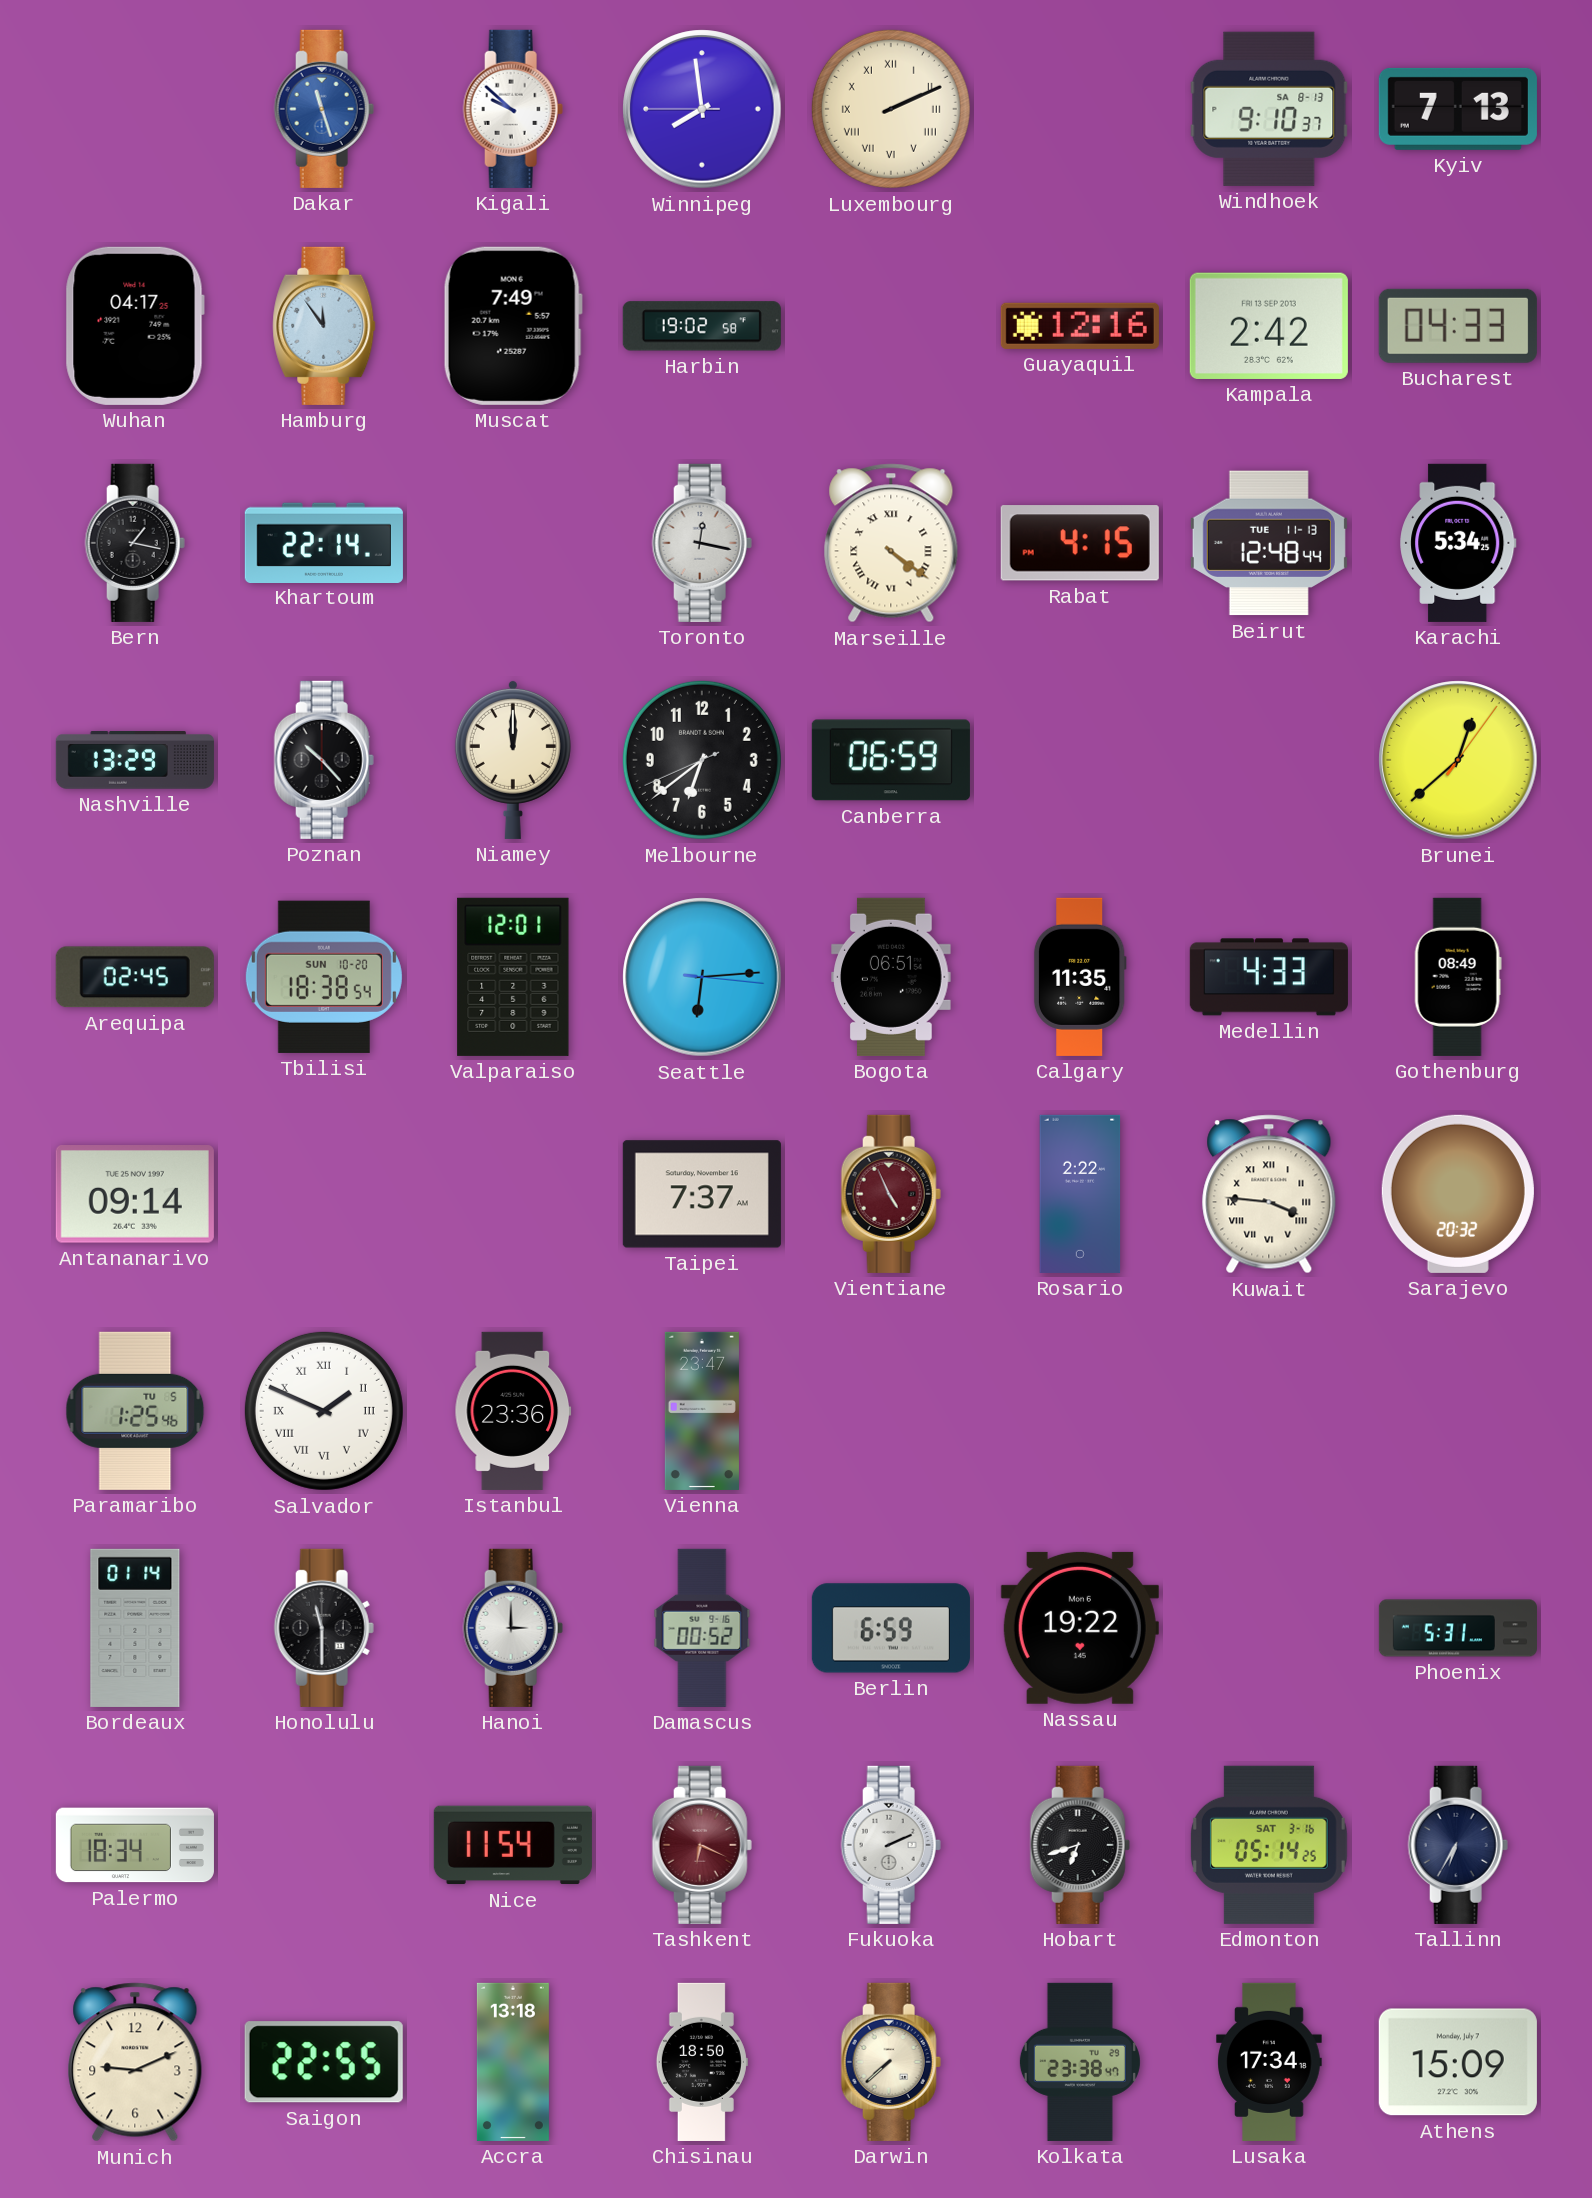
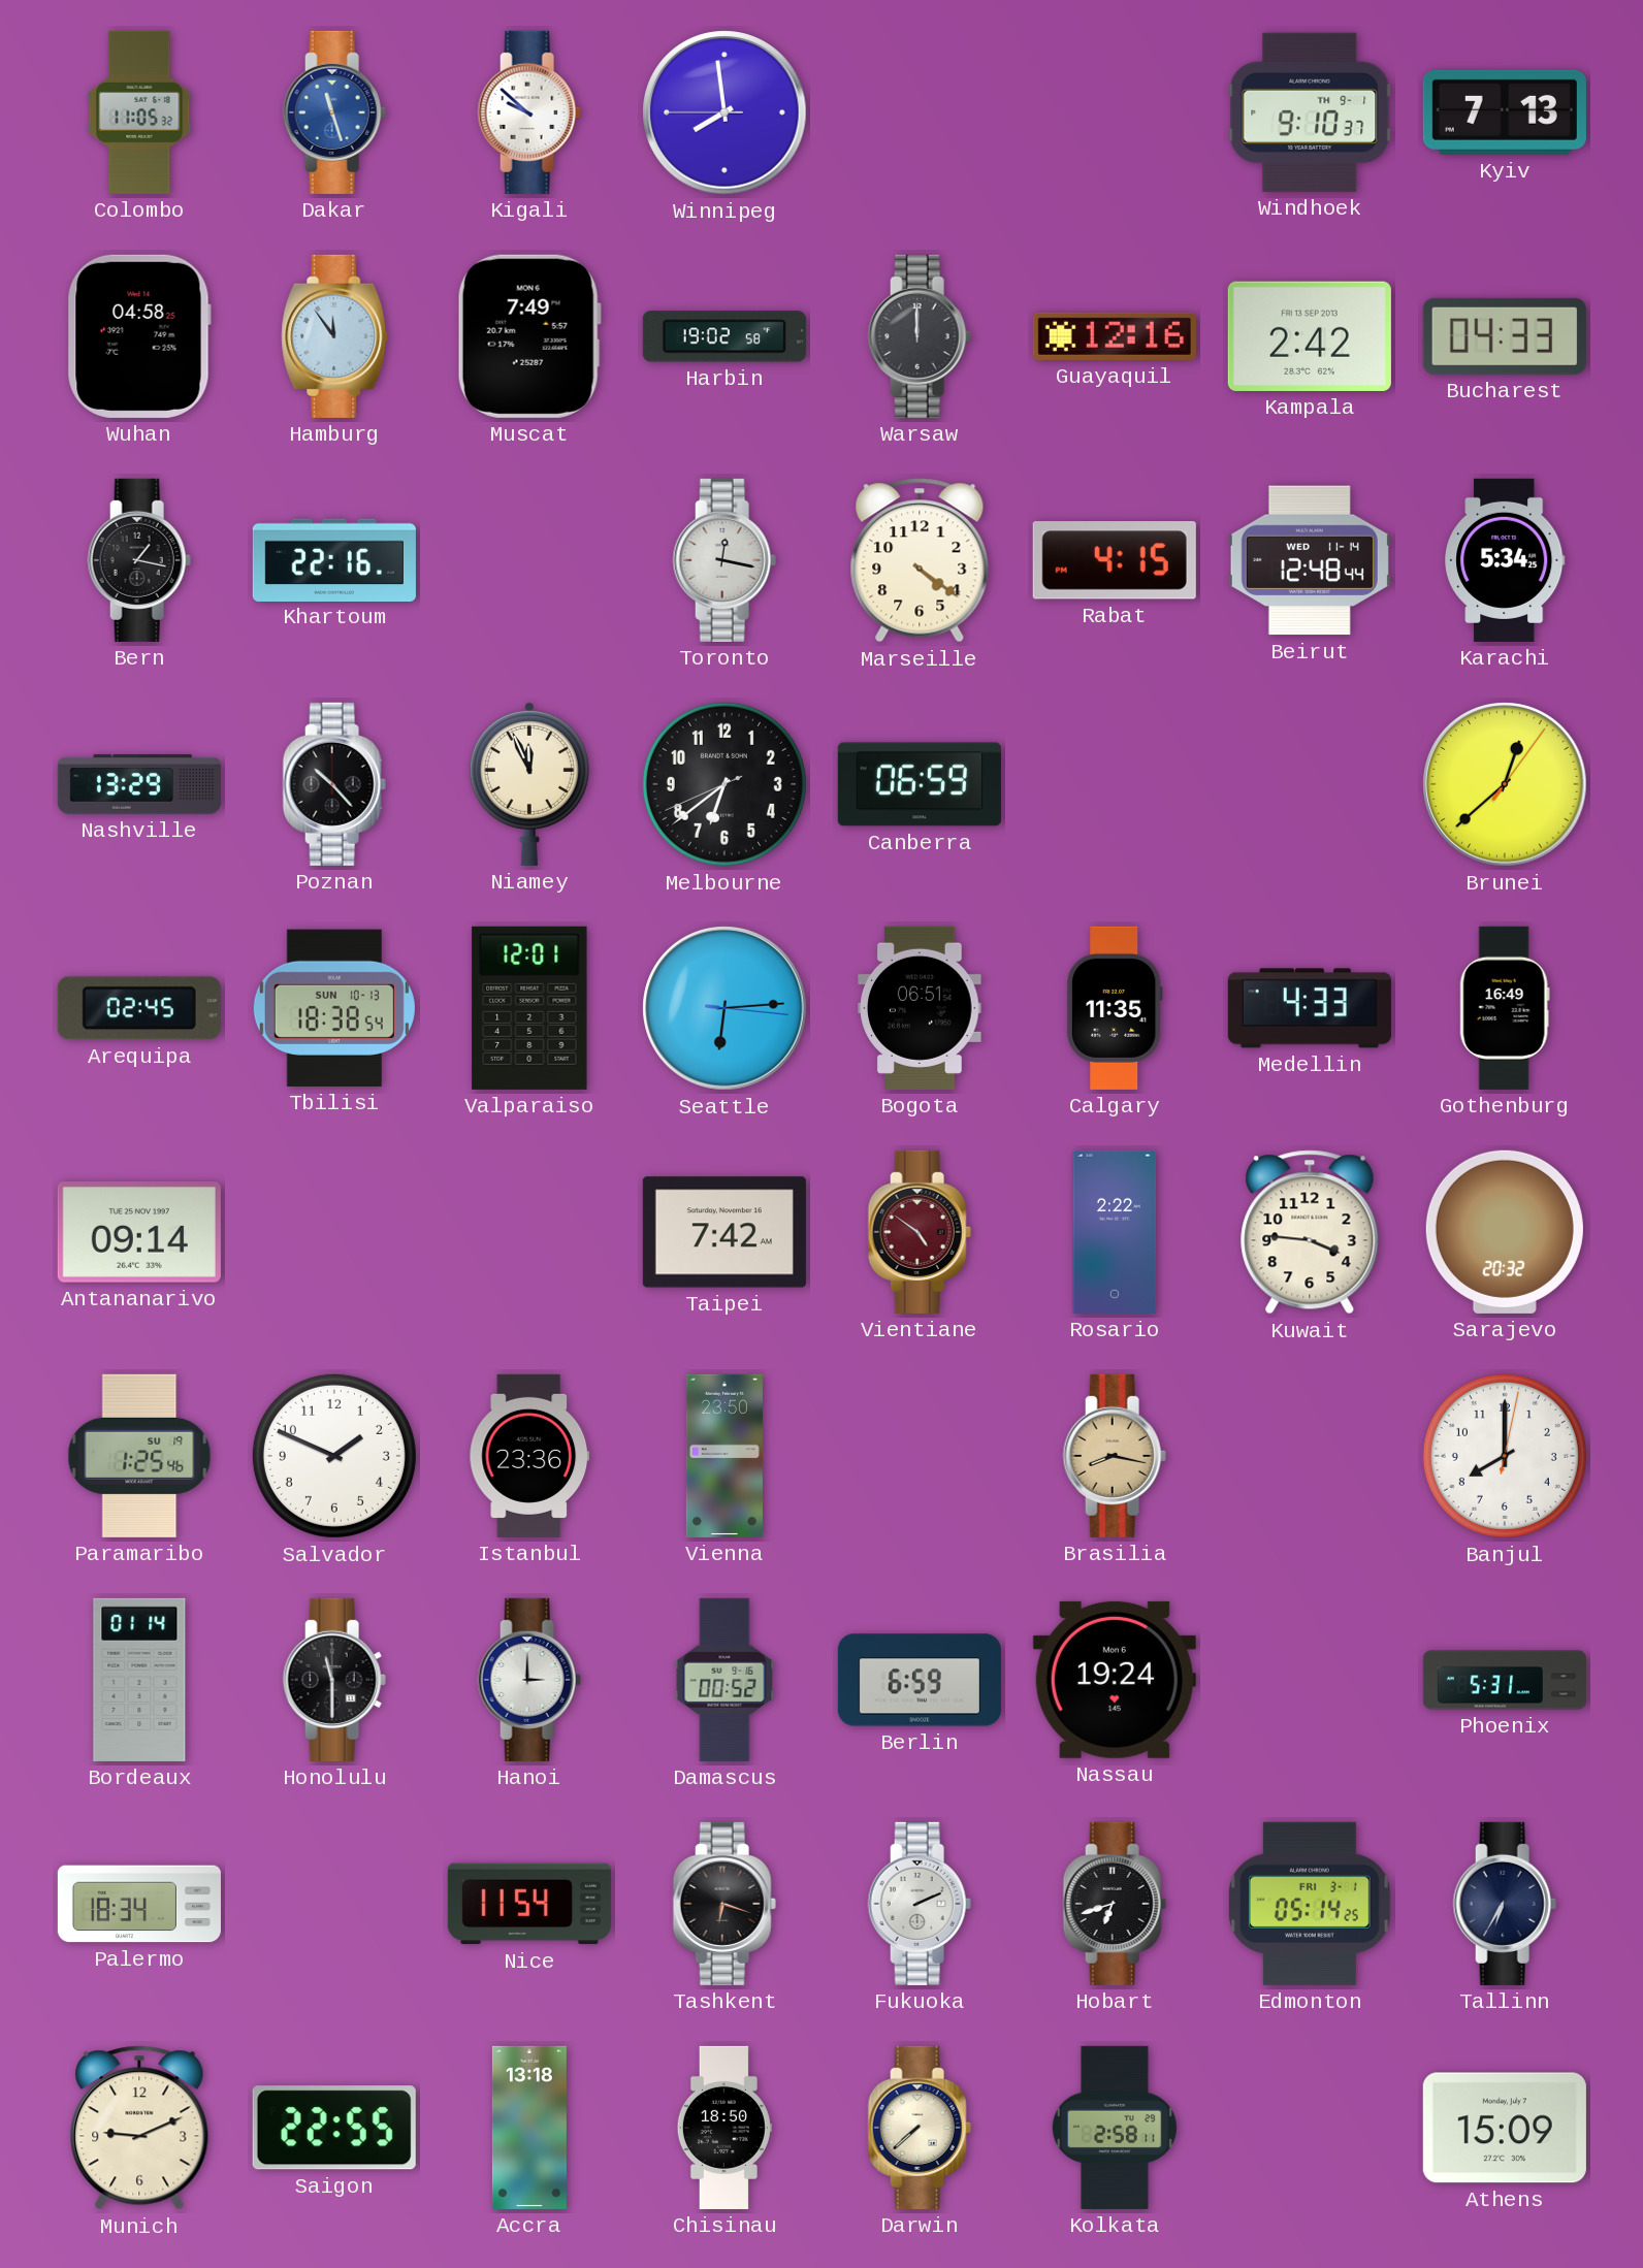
Colombo: none -> 11:05
Luxembourg: 2:11 -> none
Windhoek date: SA 8-13 -> TH 9-1
Wuhan: 04:17 -> 04:58
Warsaw: none -> 12:00
Khartoum: 22:14 -> 22:16
Marseille numerals: Roman -> Arabic
Beirut date: TUE 11-13 -> WED 11-14
Niamey: 12:00 -> 11:56
Tbilisi date: SUN 10-20 -> SUN 10-13
Gothenburg: 08:49 -> 16:49
Taipei: 7:37 -> 7:42
Vientiane: 4:56 -> 4:51
Kuwait numerals: Roman -> Arabic
Paramaribo date: TU 5 -> SU 19
Salvador numerals: Roman -> Arabic
Vienna: 23:47 -> 23:50
Brasilia: none -> 8:17
Banjul: none -> 8:00
Nassau: 19:22 -> 19:24
Tashkent: 6:19 -> 6:18
Tashkent dial: burgundy -> black
Edmonton date: SAT 3-16 -> FRI 3-1
Kolkata: 23:38 -> 2:58
Lusaka: 17:34 -> none
